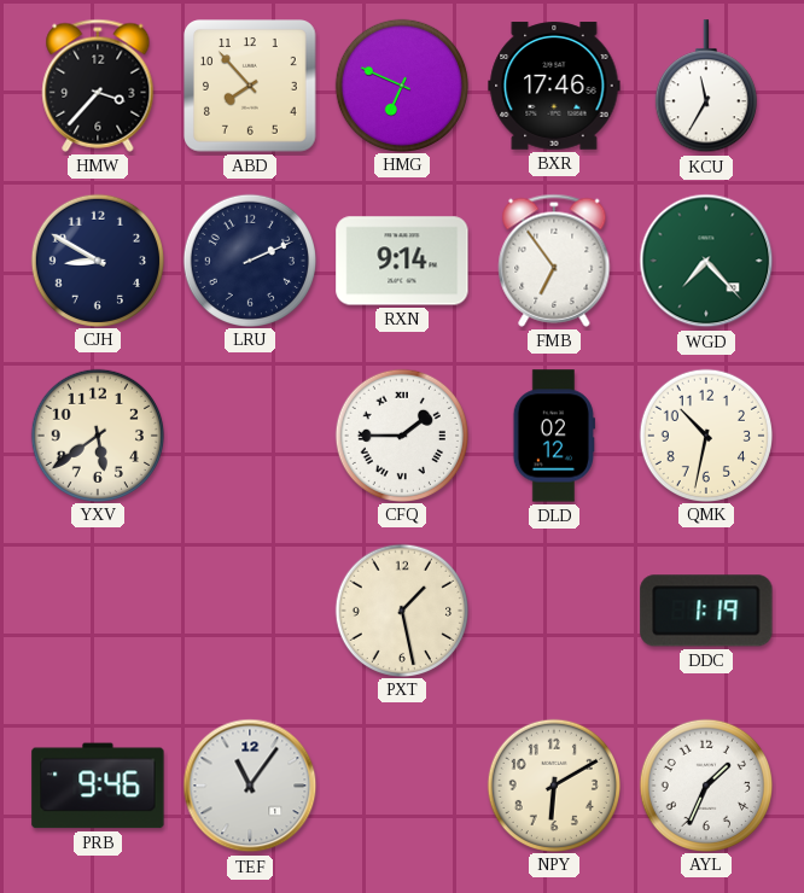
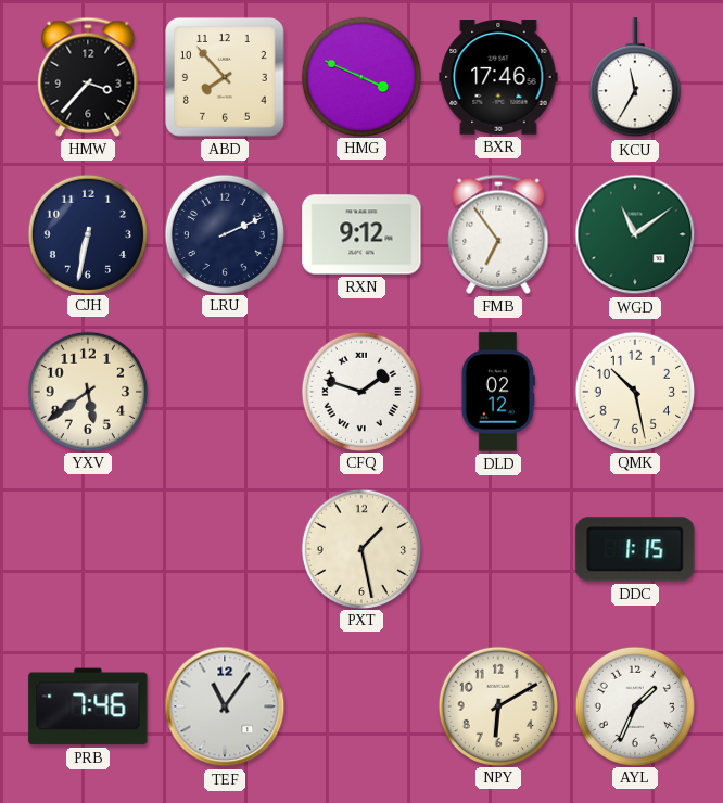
HMG: 6:49 -> 3:49
CJH: 8:50 -> 6:32
RXN: 9:14 -> 9:12
WGD: 7:23 -> 11:09
CFQ: 1:45 -> 1:48
QMK: 10:32 -> 10:28
DDC: 1:19 -> 1:15
PRB: 9:46 -> 7:46
